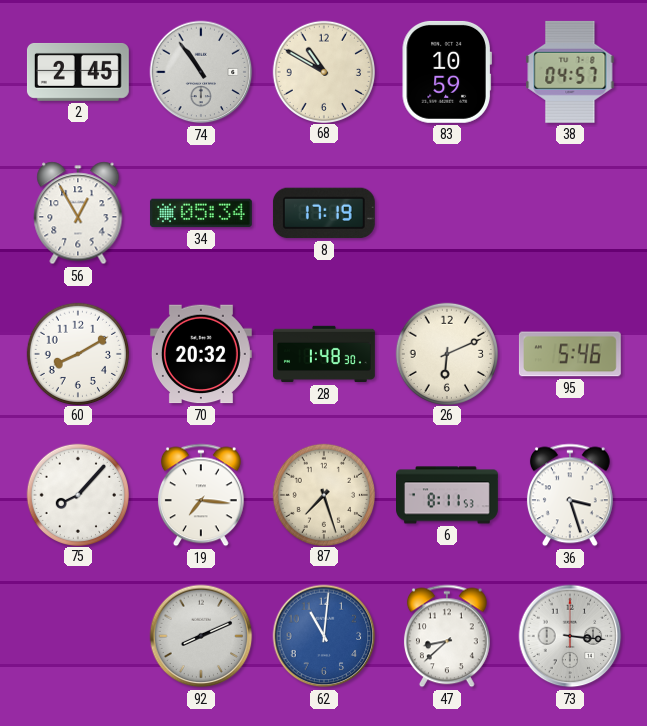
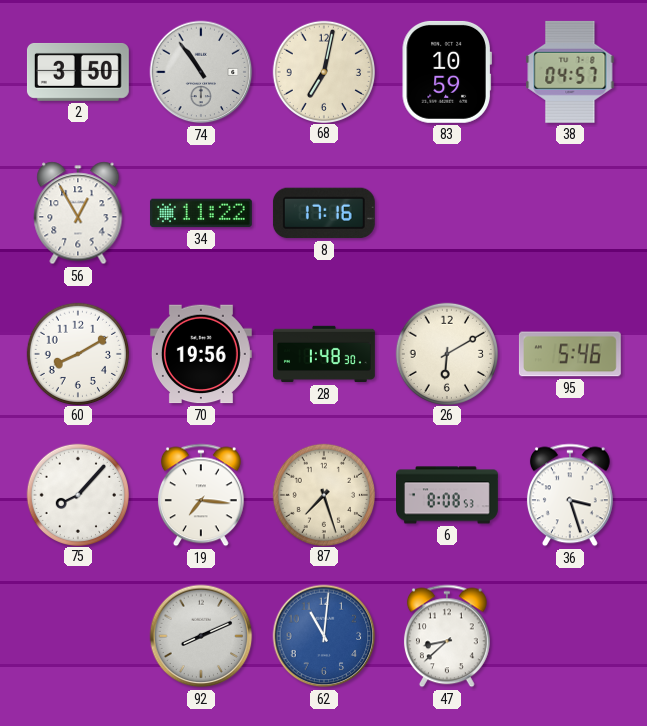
2: 2:45 -> 3:50
68: 10:50 -> 7:02
34: 05:34 -> 11:22
8: 17:19 -> 17:16
70: 20:32 -> 19:56
26: 6:11 -> 6:10
6: 8:11 -> 8:08
73: 3:16 -> none
